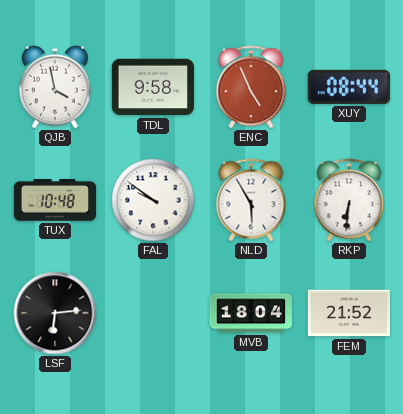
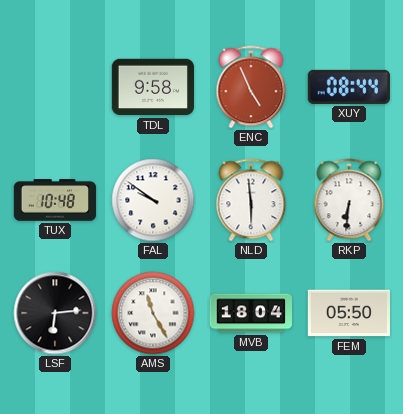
QJB: 3:58 -> none
NLD: 5:55 -> 5:59
AMS: none -> 11:25
FEM: 21:52 -> 05:50
